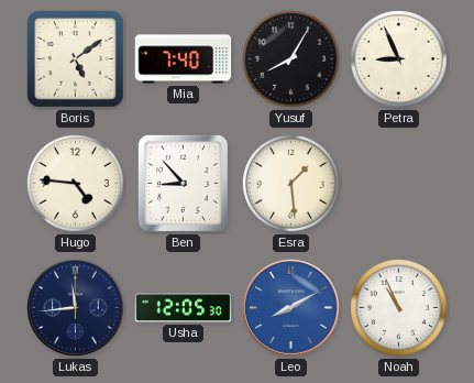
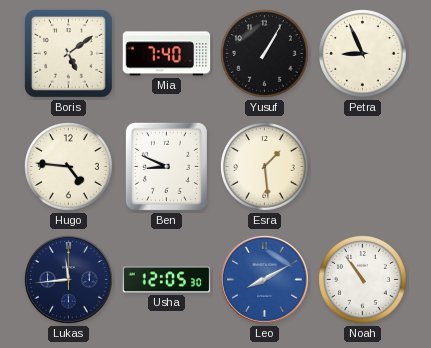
Yusuf: 8:05 -> 1:05
Ben: 8:53 -> 8:49
Noah: 10:56 -> 10:54
